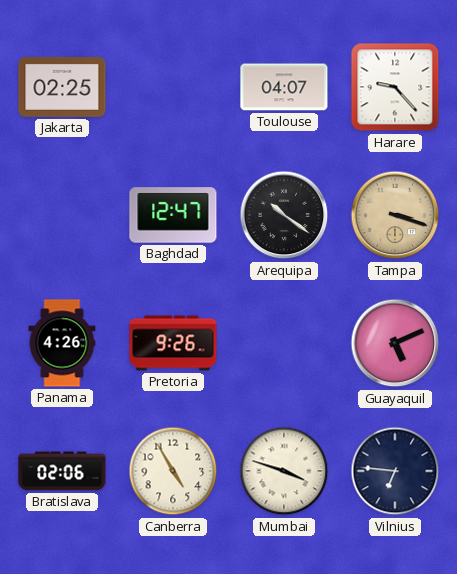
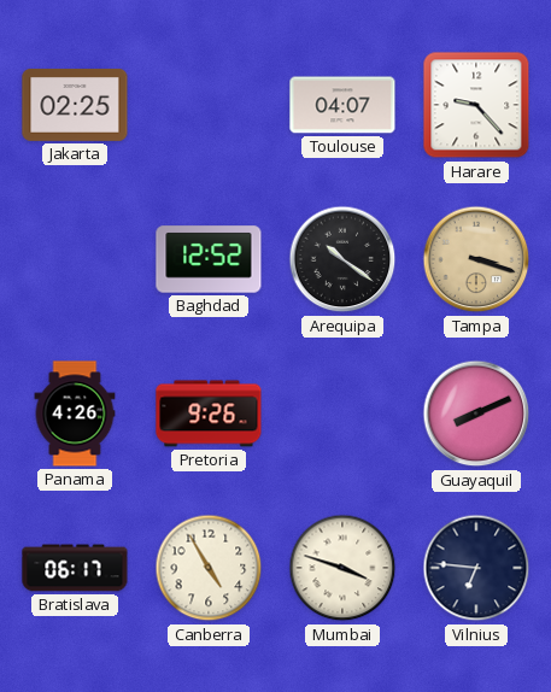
Baghdad: 12:47 -> 12:52
Guayaquil: 5:11 -> 8:11
Bratislava: 02:06 -> 06:17
